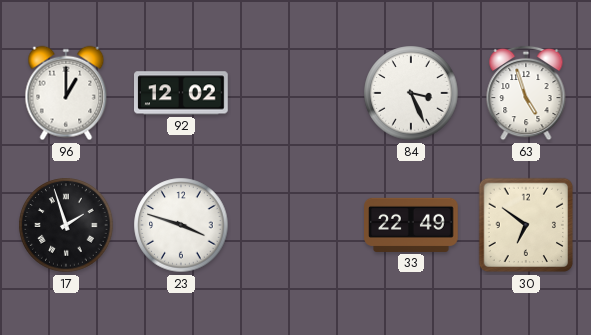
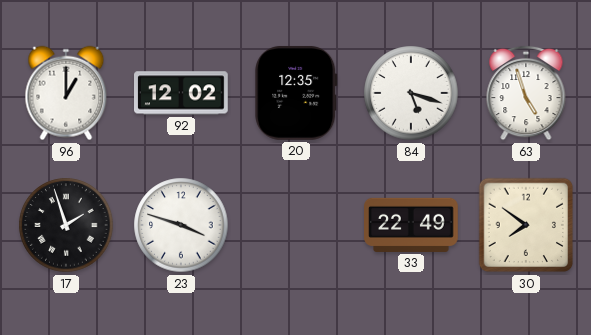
20: none -> 12:35
84: 3:26 -> 5:18
30: 6:51 -> 7:51
